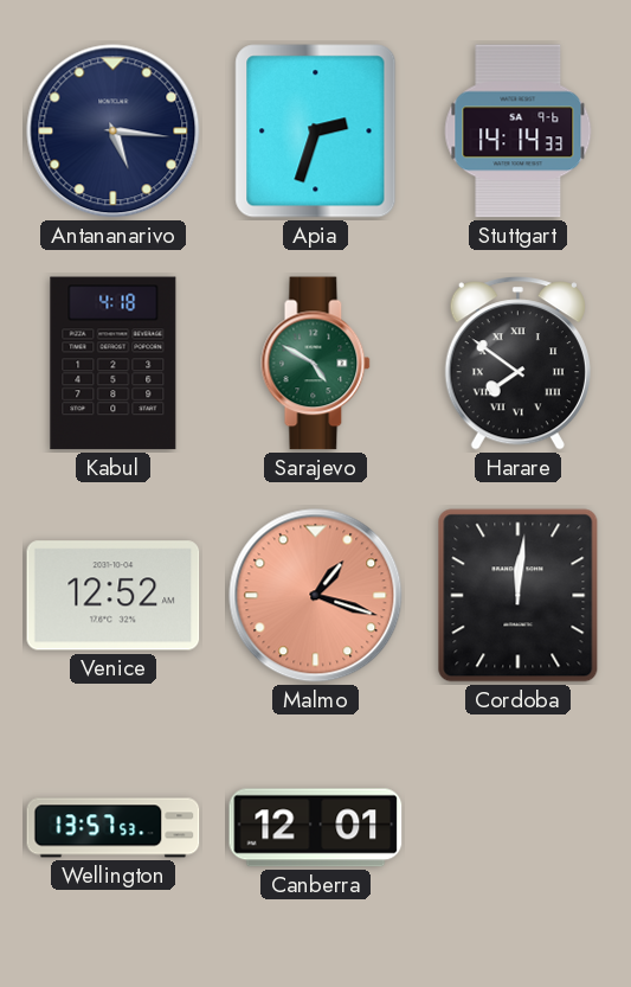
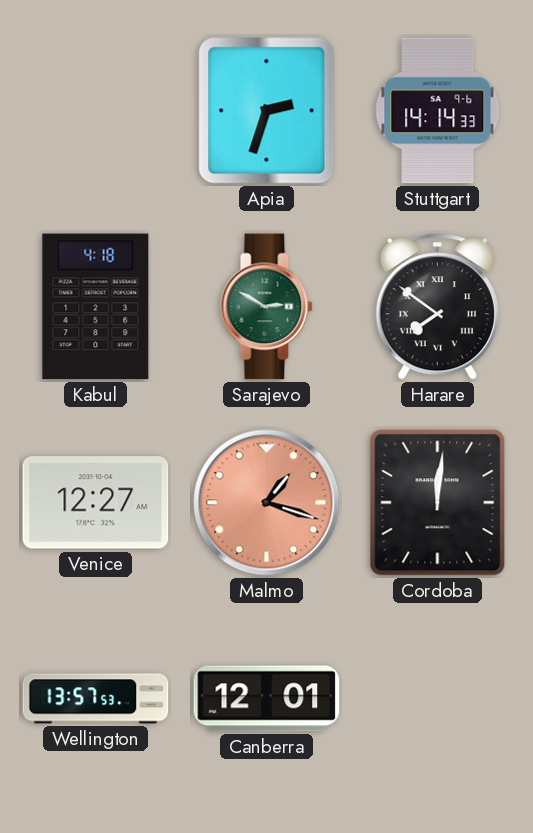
Antananarivo: 5:16 -> none
Sarajevo: 4:50 -> 2:50
Venice: 12:52 -> 12:27
